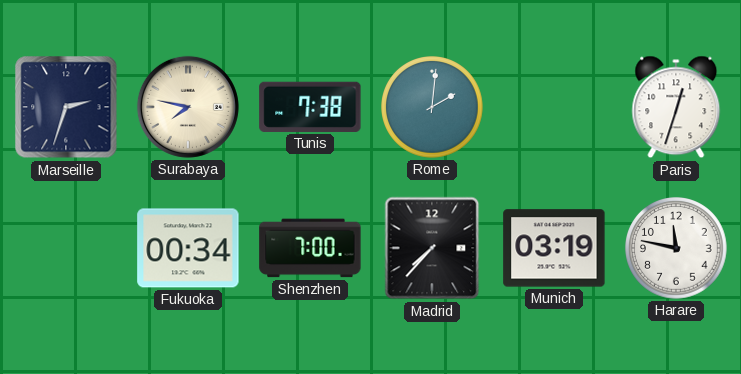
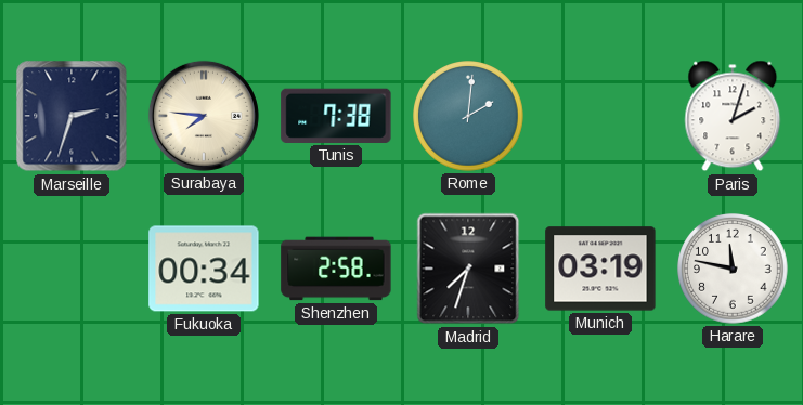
Surabaya: 7:47 -> 7:46
Paris: 12:33 -> 2:03
Shenzhen: 7:00 -> 2:58
Madrid: 7:37 -> 7:33
